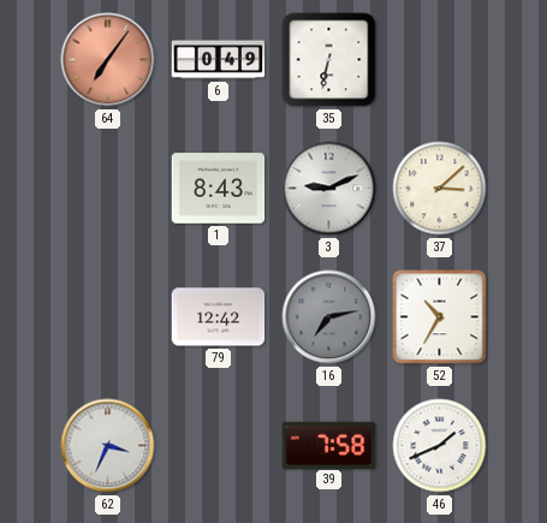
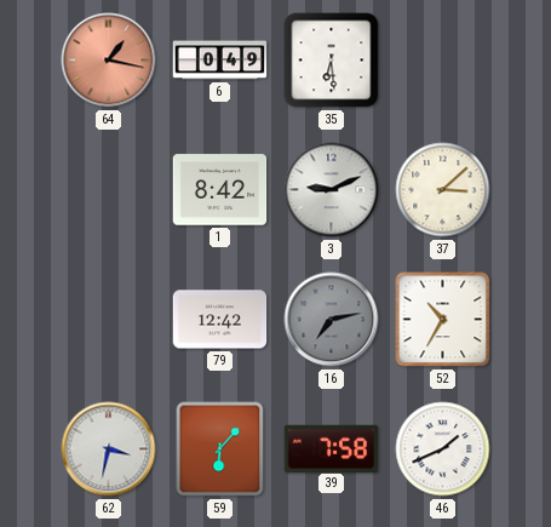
64: 7:06 -> 1:17
35: 6:32 -> 6:29
1: 8:43 -> 8:42
62: 3:34 -> 3:32
59: none -> 6:07
